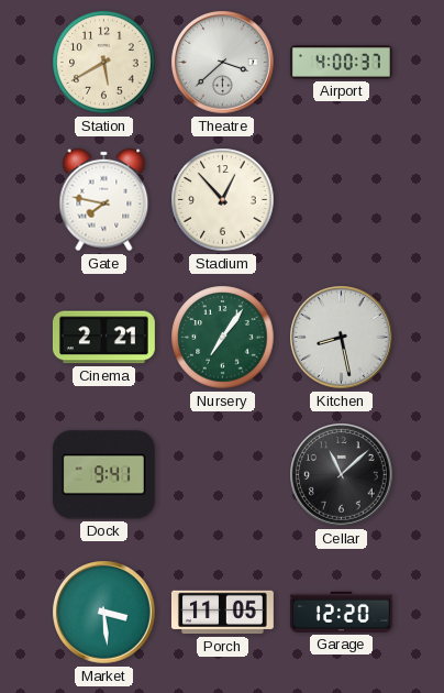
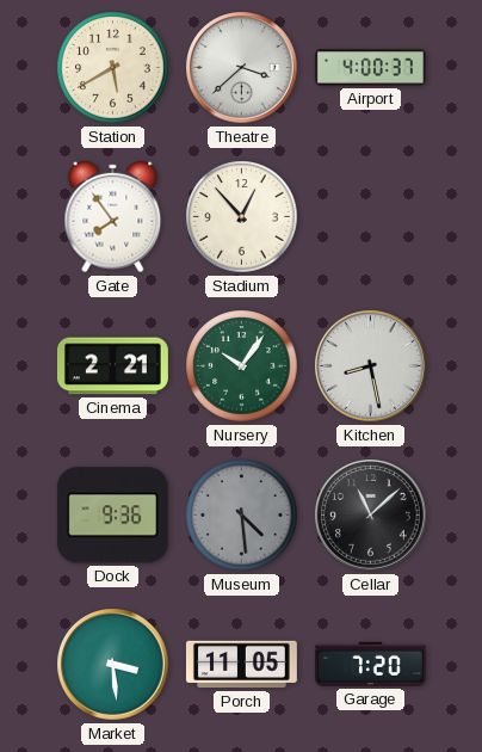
Gate: 7:47 -> 7:54
Nursery: 7:06 -> 10:06
Dock: 9:41 -> 9:36
Museum: none -> 4:29
Garage: 12:20 -> 7:20
